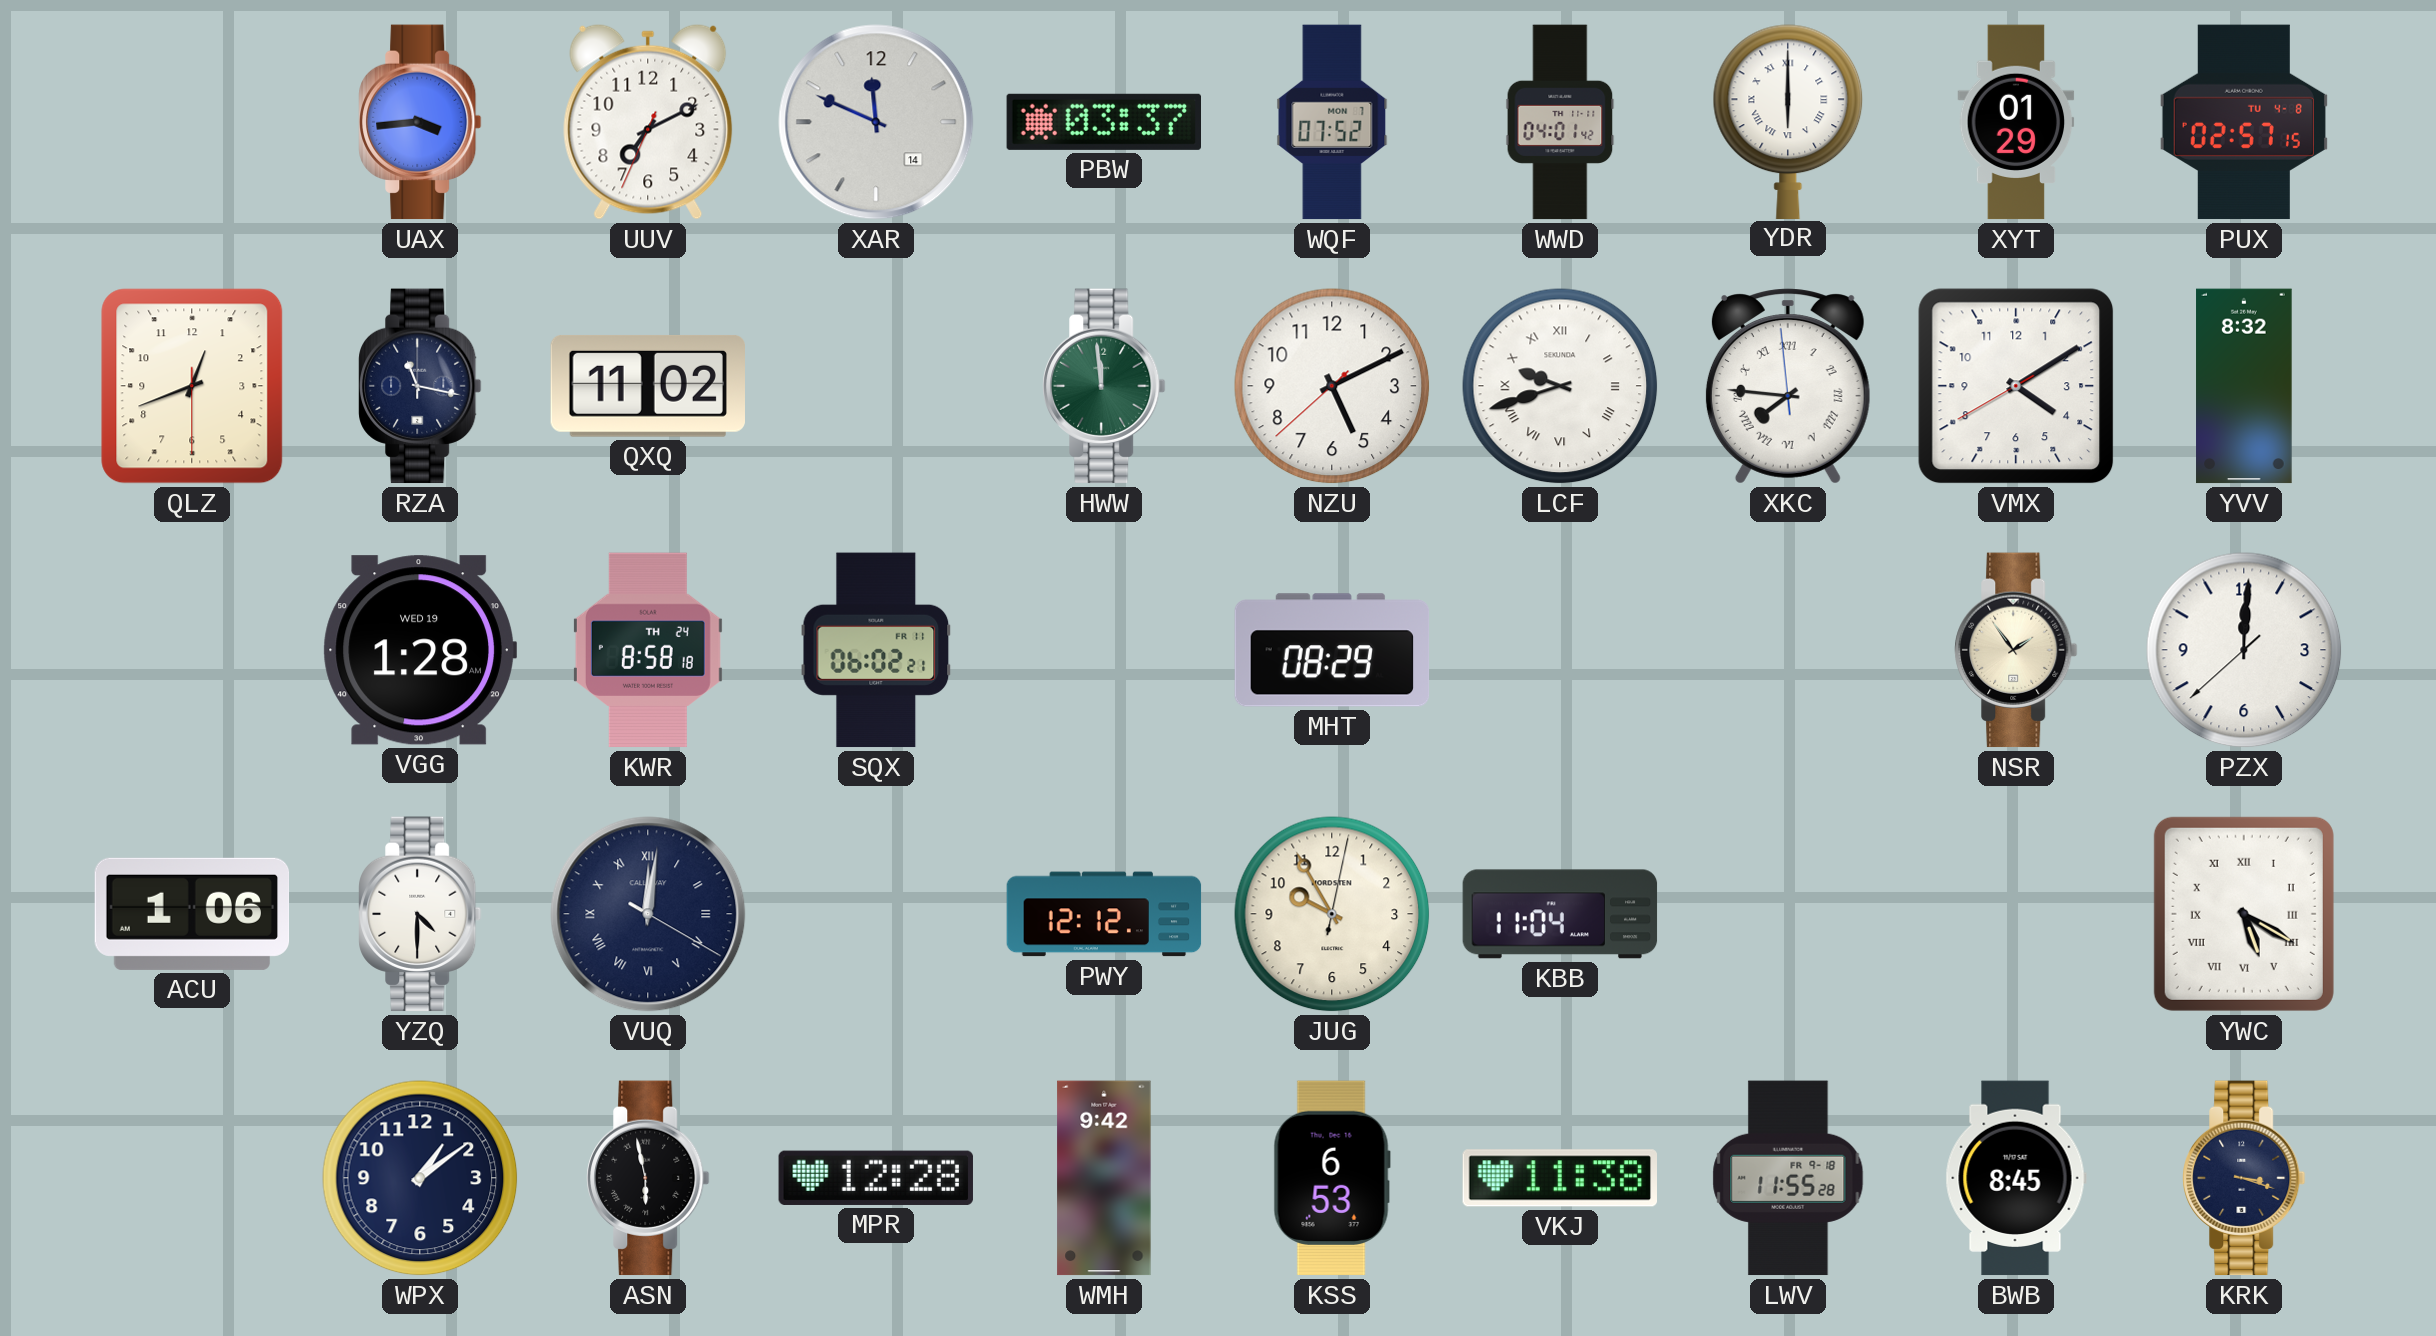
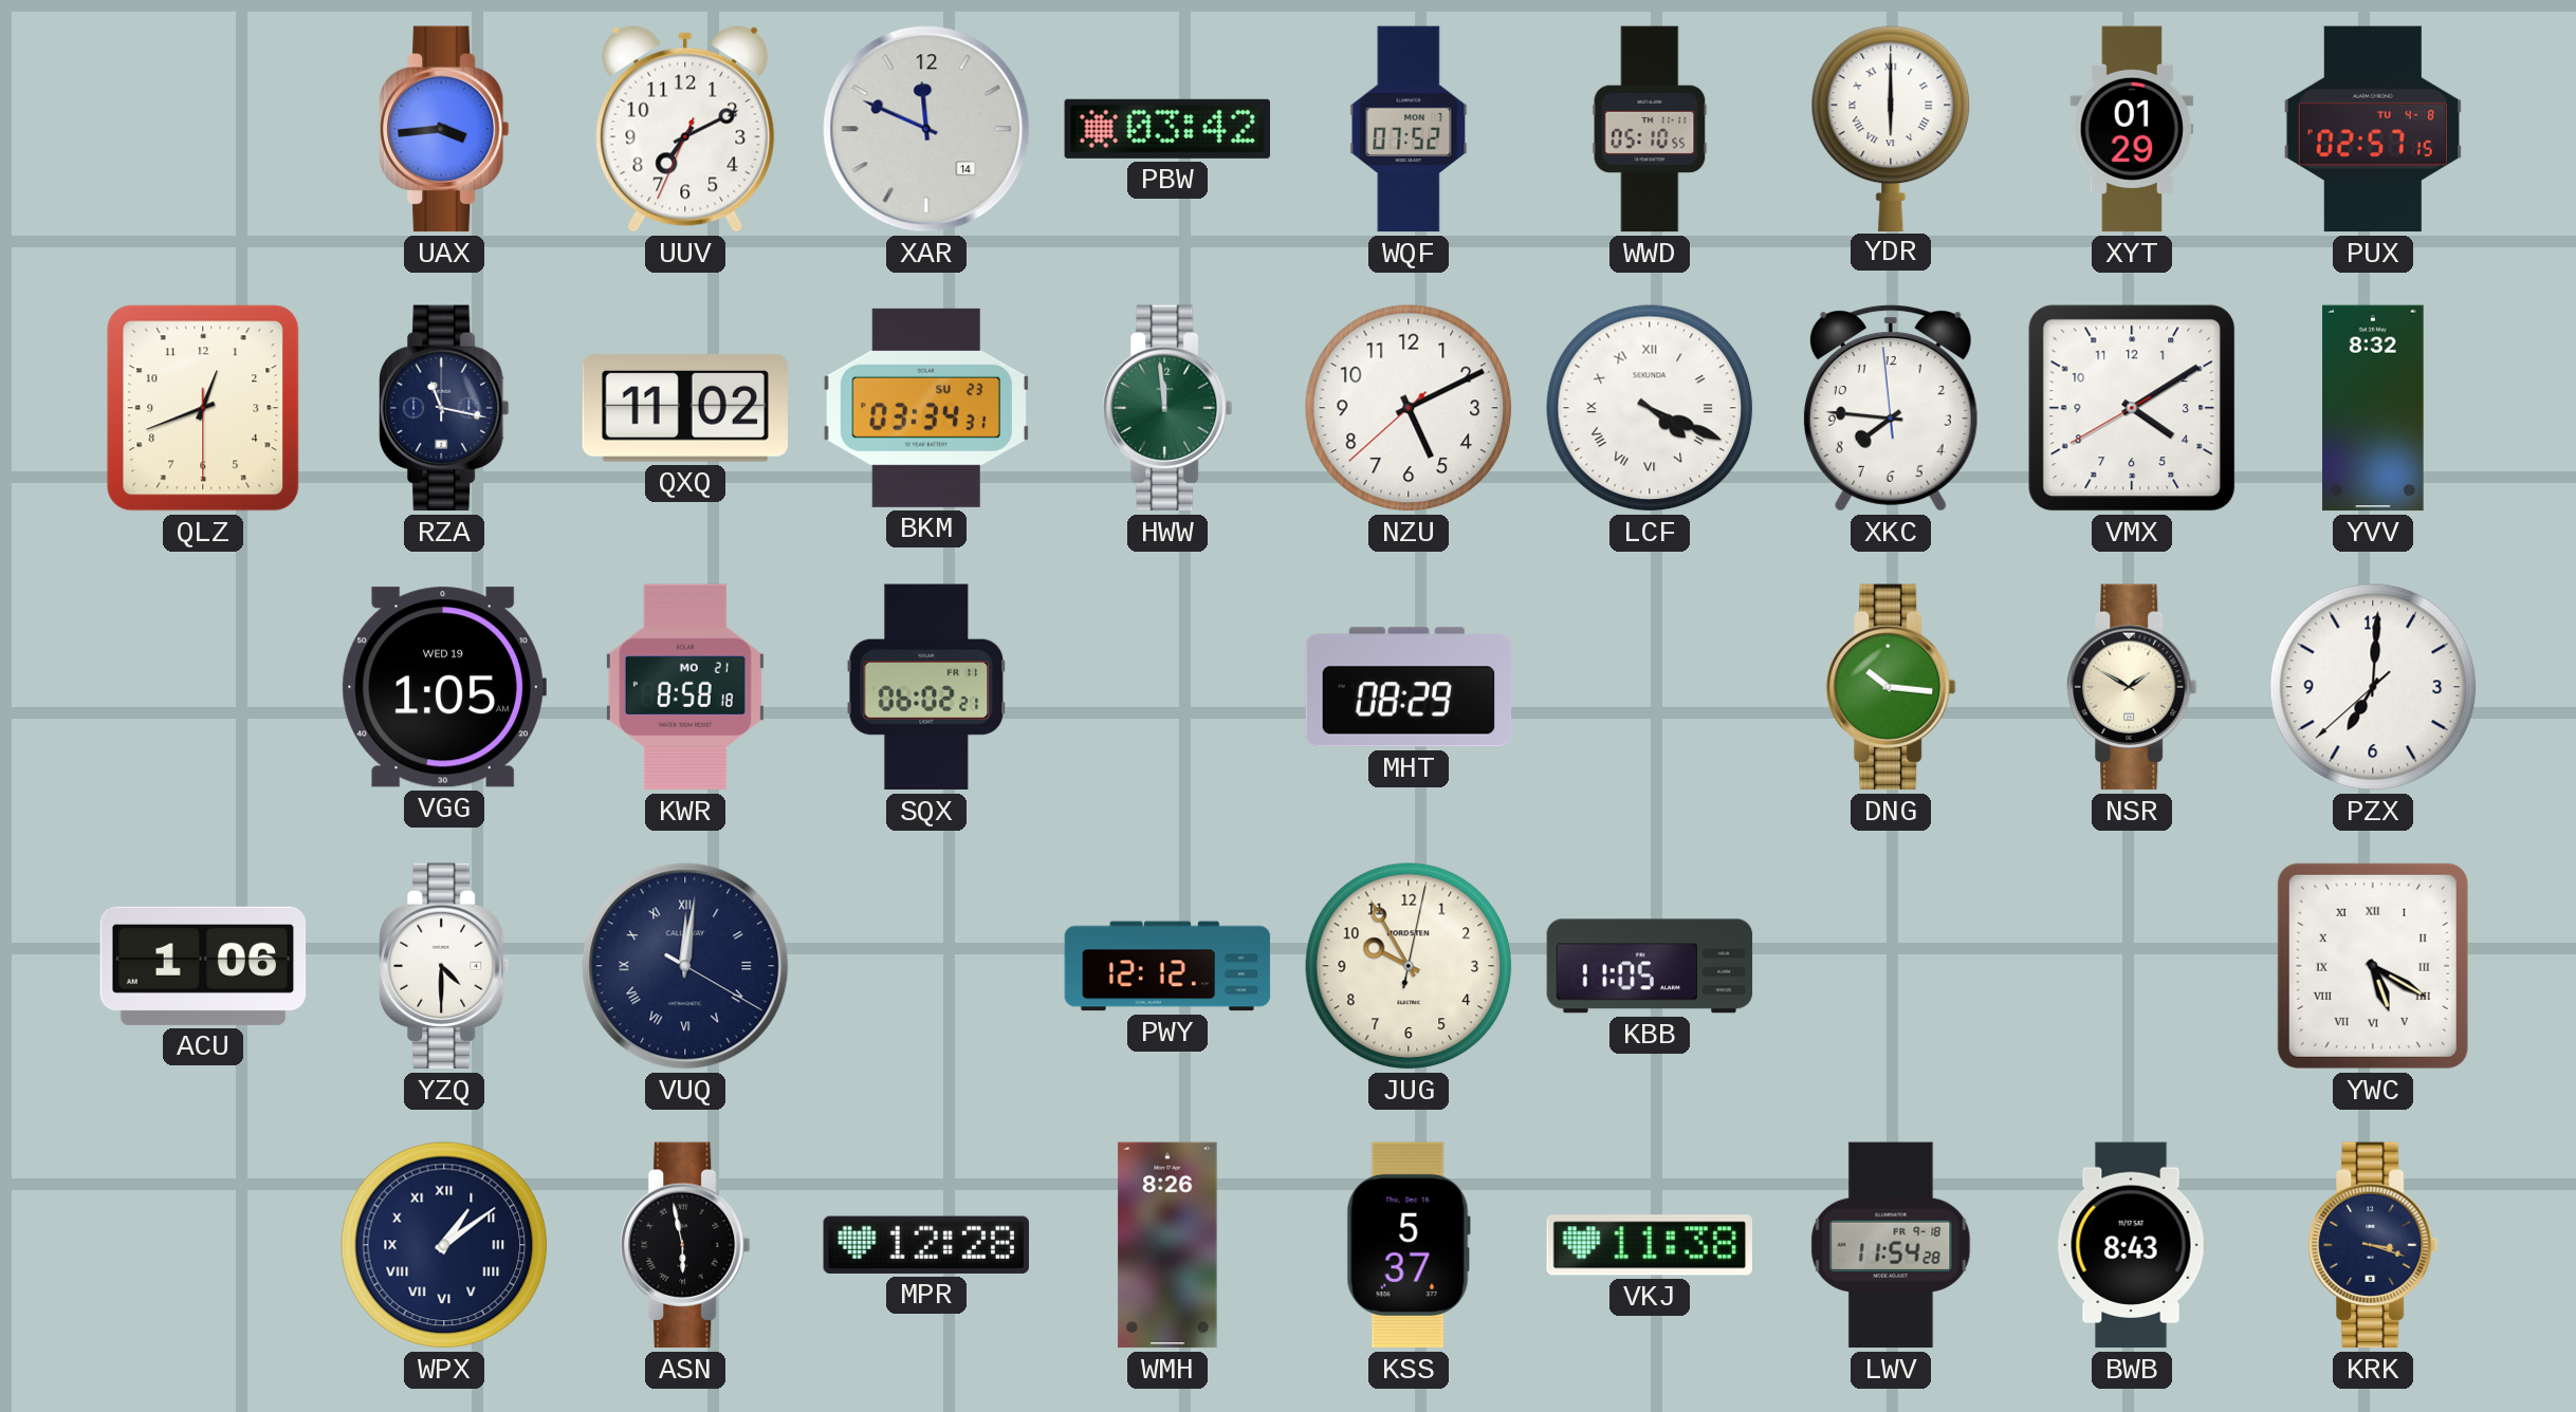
PBW: 03:37 -> 03:42
WWD: 04:01 -> 05:10
BKM: none -> 03:34
LCF: 9:42 -> 4:19
XKC numerals: Roman -> Arabic
VGG: 1:28 -> 1:05
KWR date: TH 24 -> MO 21
DNG: none -> 10:16
NSR: 1:54 -> 1:50
PZX: 12:00 -> 7:00
KBB: 11:04 -> 11:05
WPX numerals: Arabic -> Roman
WMH: 9:42 -> 8:26
KSS: 6:53 -> 5:37
LWV: 11:55 -> 11:54
BWB: 8:45 -> 8:43
